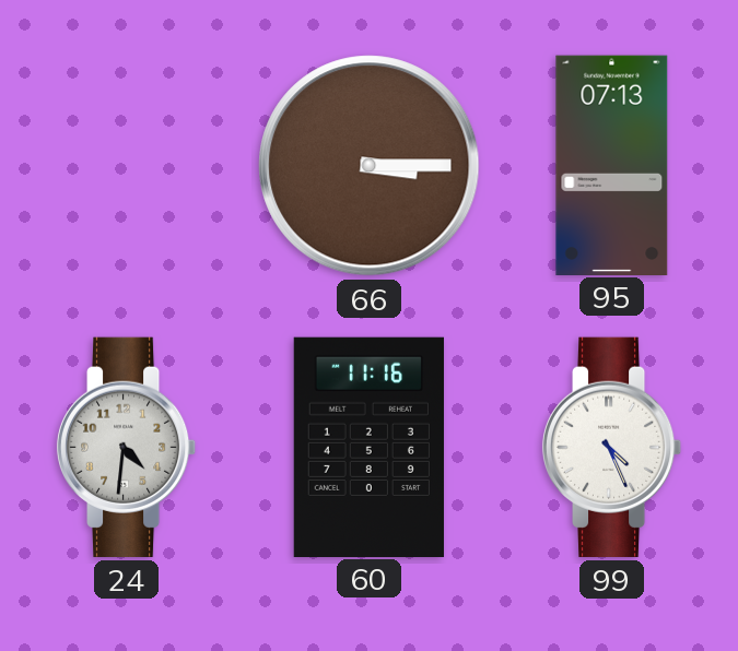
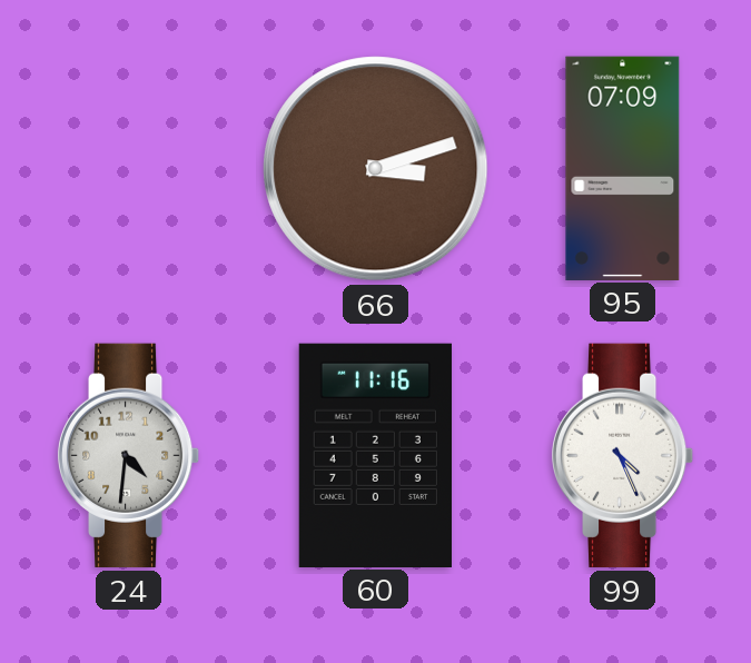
66: 3:15 -> 3:12
95: 07:13 -> 07:09
